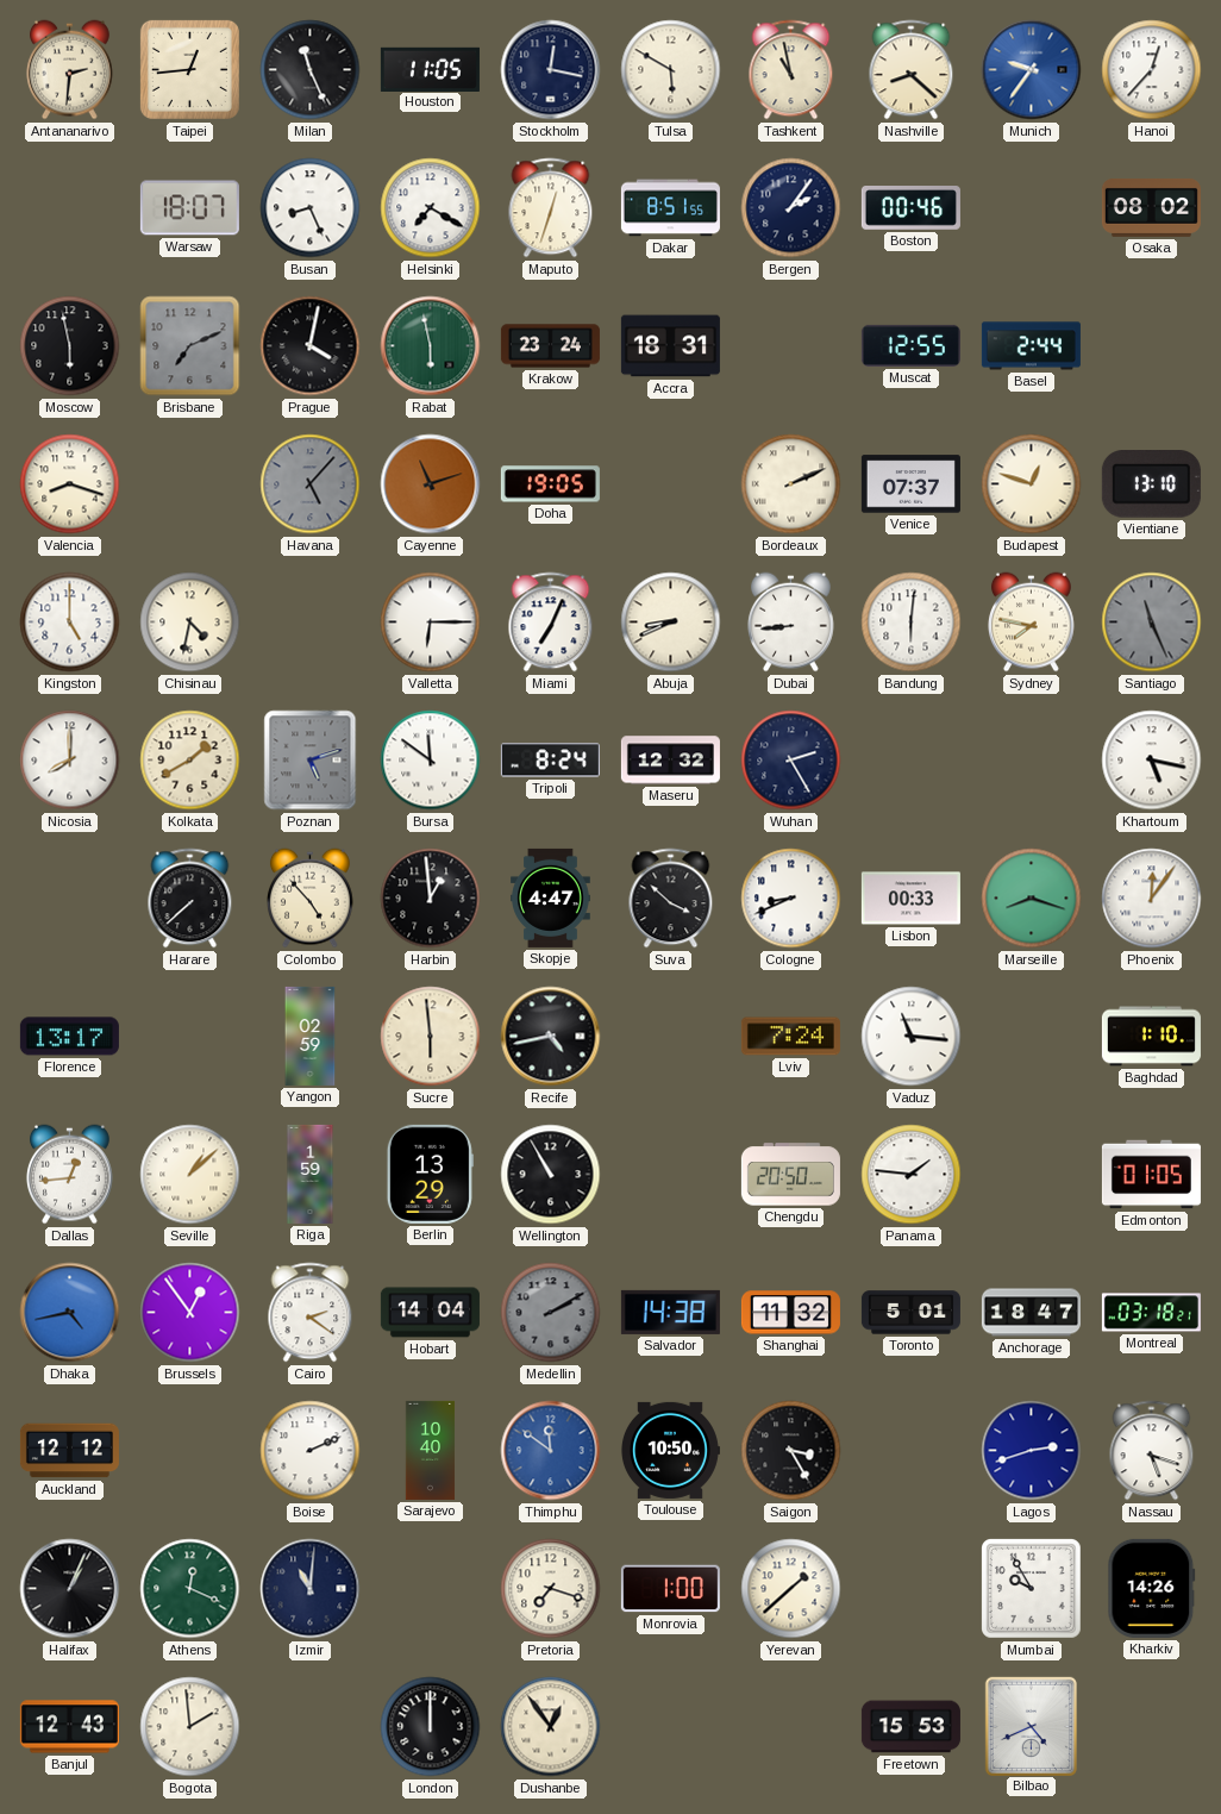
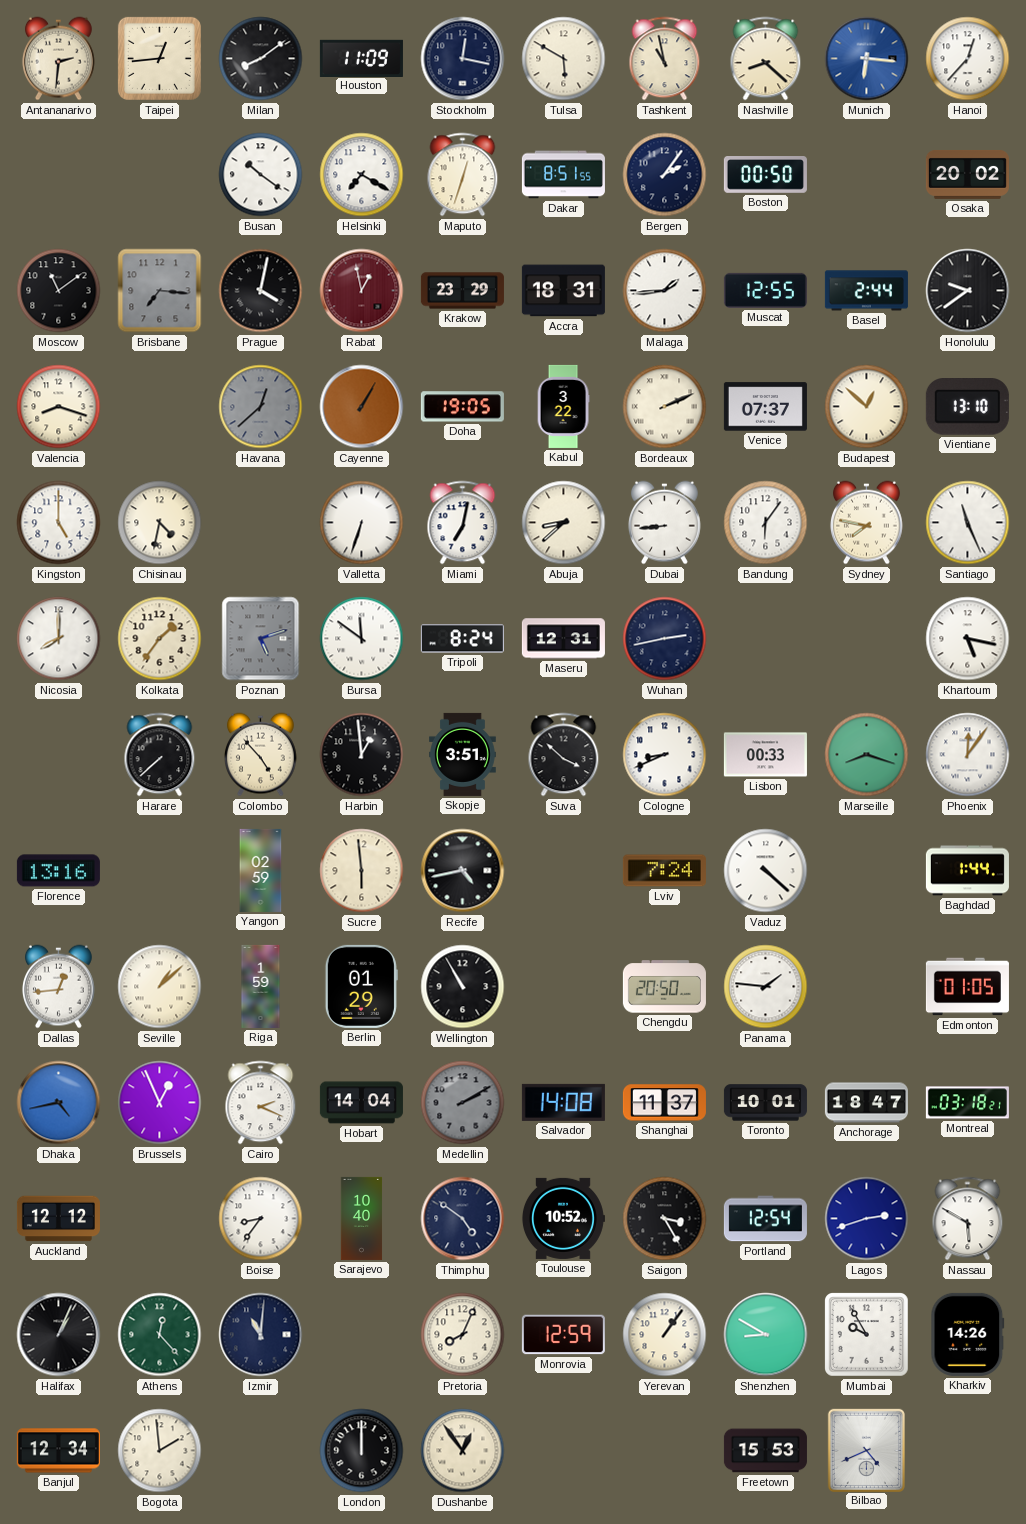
Milan: 11:26 -> 8:09
Houston: 11:05 -> 11:09
Munich: 9:36 -> 6:16
Warsaw: 18:07 -> none
Busan: 8:26 -> 10:21
Boston: 00:46 -> 00:50
Osaka: 08:02 -> 20:02
Moscow: 5:58 -> 11:09
Brisbane: 7:11 -> 7:16
Rabat: 5:58 -> 12:58
Rabat dial: green -> burgundy
Krakow: 23:24 -> 23:29
Malaga: none -> 1:44
Honolulu: none -> 9:39
Havana: 5:07 -> 12:38
Cayenne: 11:12 -> 1:05
Kabul: none -> 3:22
Budapest: 12:48 -> 12:52
Valletta: 6:15 -> 6:33
Miami: 7:04 -> 7:02
Abuja: 8:41 -> 8:38
Bandung: 6:01 -> 6:06
Santiago dial: grey -> white
Kolkata: 1:40 -> 1:36
Maseru: 12:32 -> 12:31
Wuhan: 2:25 -> 2:43
Skopje: 4:47 -> 3:51
Florence: 13:17 -> 13:16
Vaduz: 11:16 -> 4:22
Baghdad: 1:10 -> 1:44
Berlin: 13:29 -> 01:29
Brussels: 12:54 -> 12:56
Cairo: 2:21 -> 2:19
Salvador: 14:38 -> 14:08
Shanghai: 11:32 -> 11:37
Toronto: 5:01 -> 10:01
Boise: 2:11 -> 8:36
Thimphu: 11:51 -> 4:51
Thimphu dial: blue -> navy
Toulouse: 10:50 -> 10:52
Portland: none -> 12:54
Nassau: 5:18 -> 5:50
Athens: 12:19 -> 12:23
Pretoria: 7:18 -> 8:04
Monrovia: 1:00 -> 12:59
Yerevan: 1:38 -> 1:06
Shenzhen: none -> 8:50
Banjul: 12:43 -> 12:34
